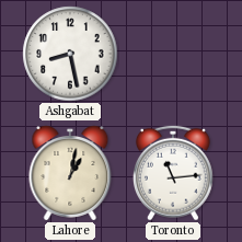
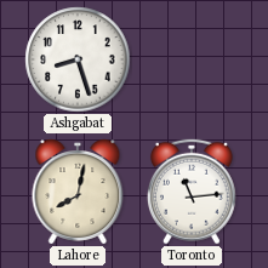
Ashgabat: 8:28 -> 8:27
Lahore: 1:02 -> 8:02
